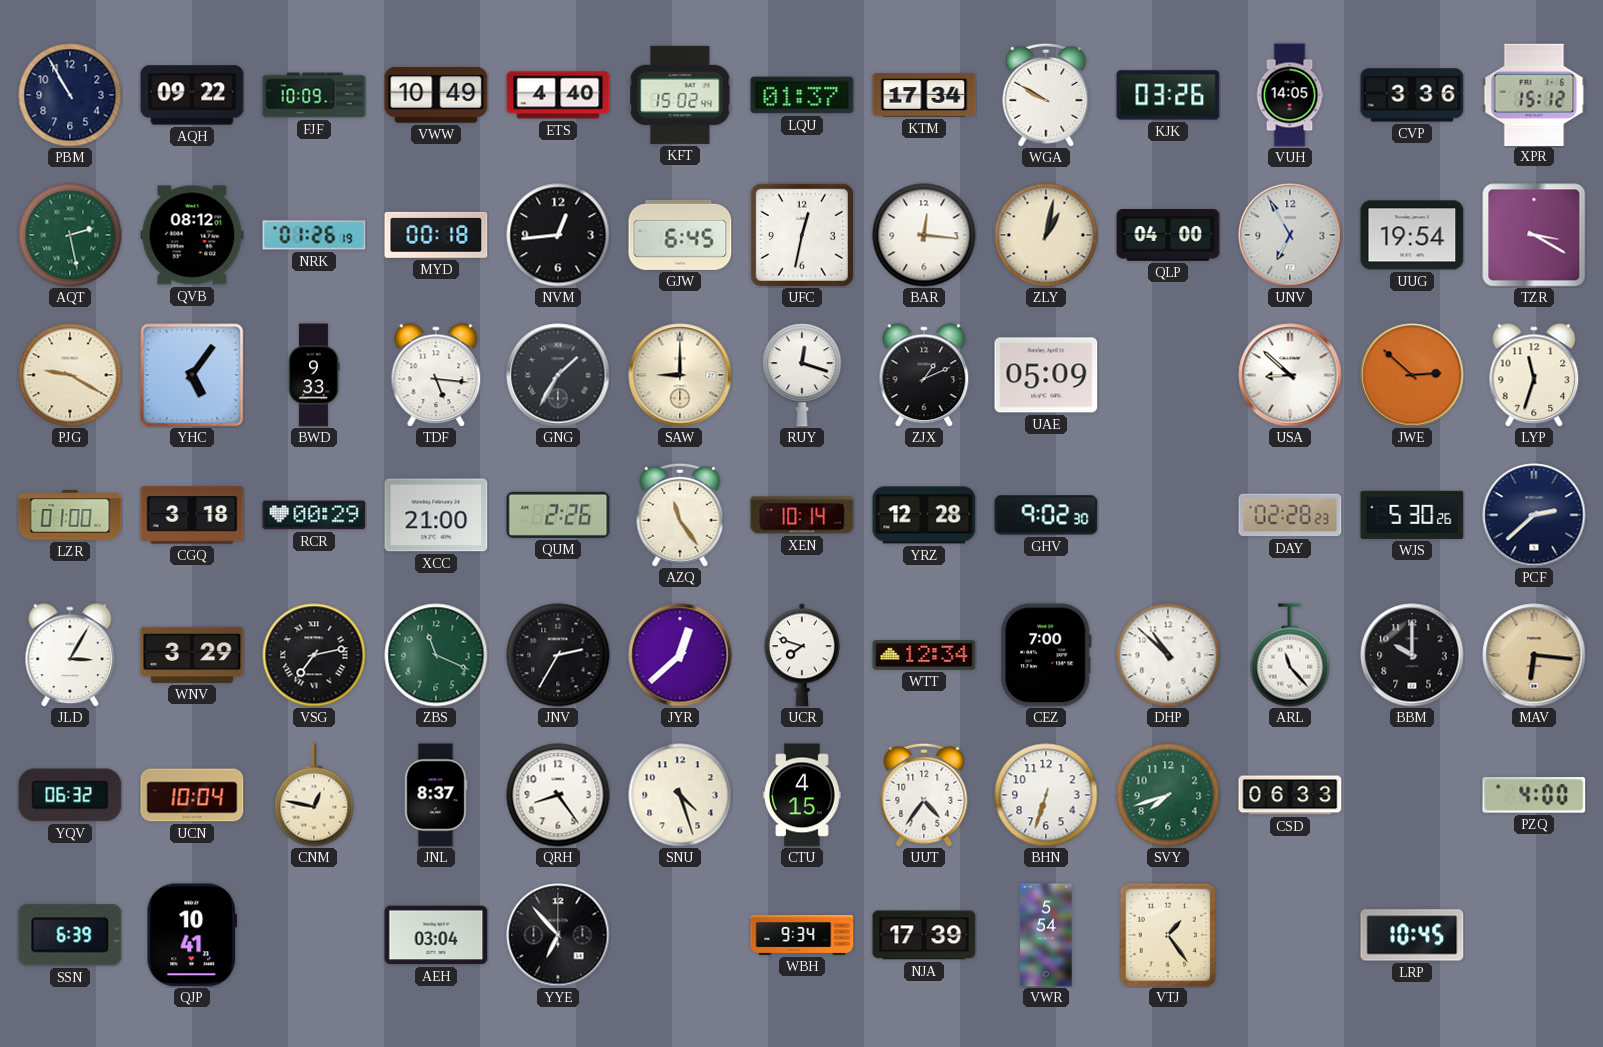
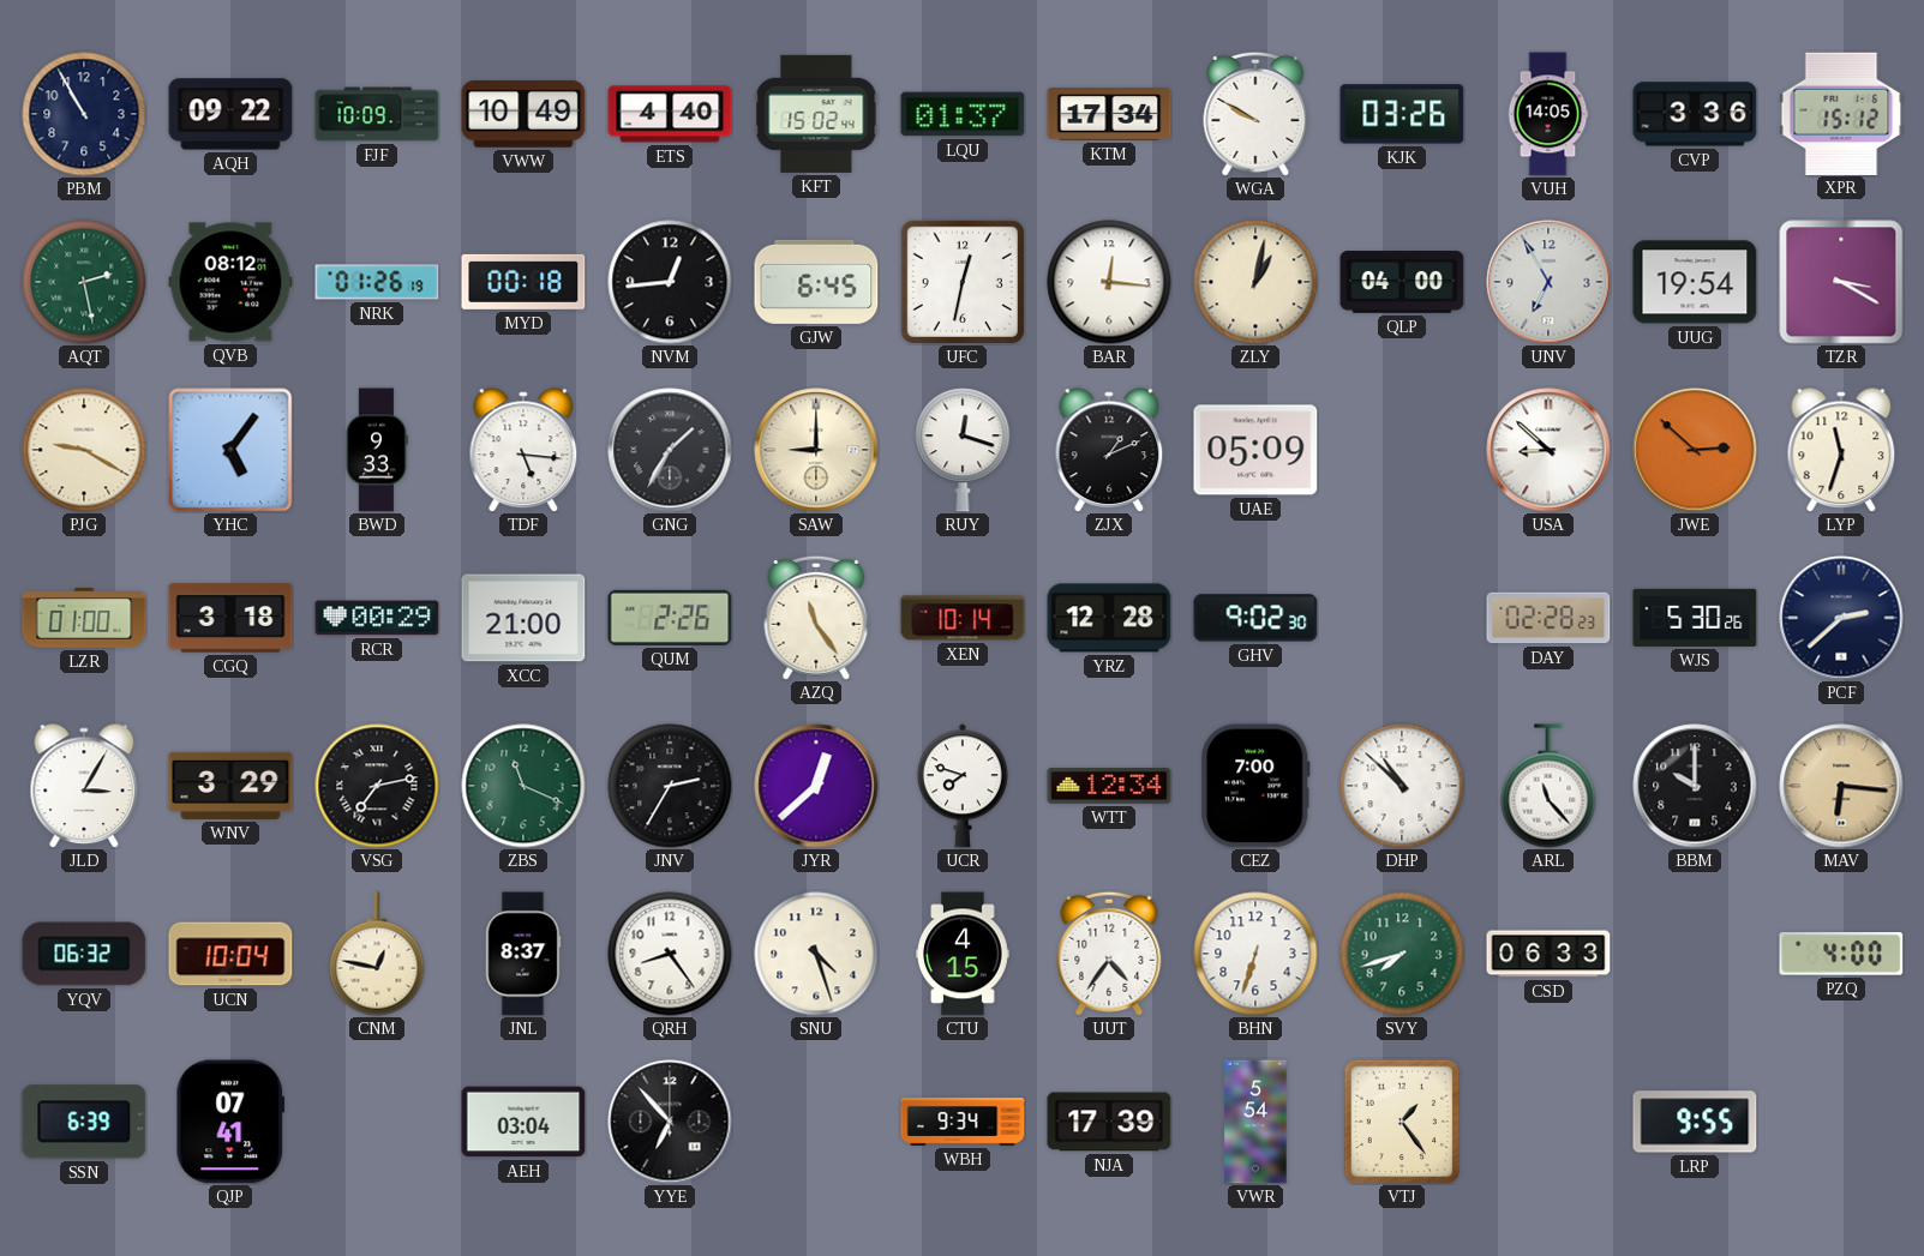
QJP: 10:41 -> 07:41
LRP: 10:45 -> 9:55
